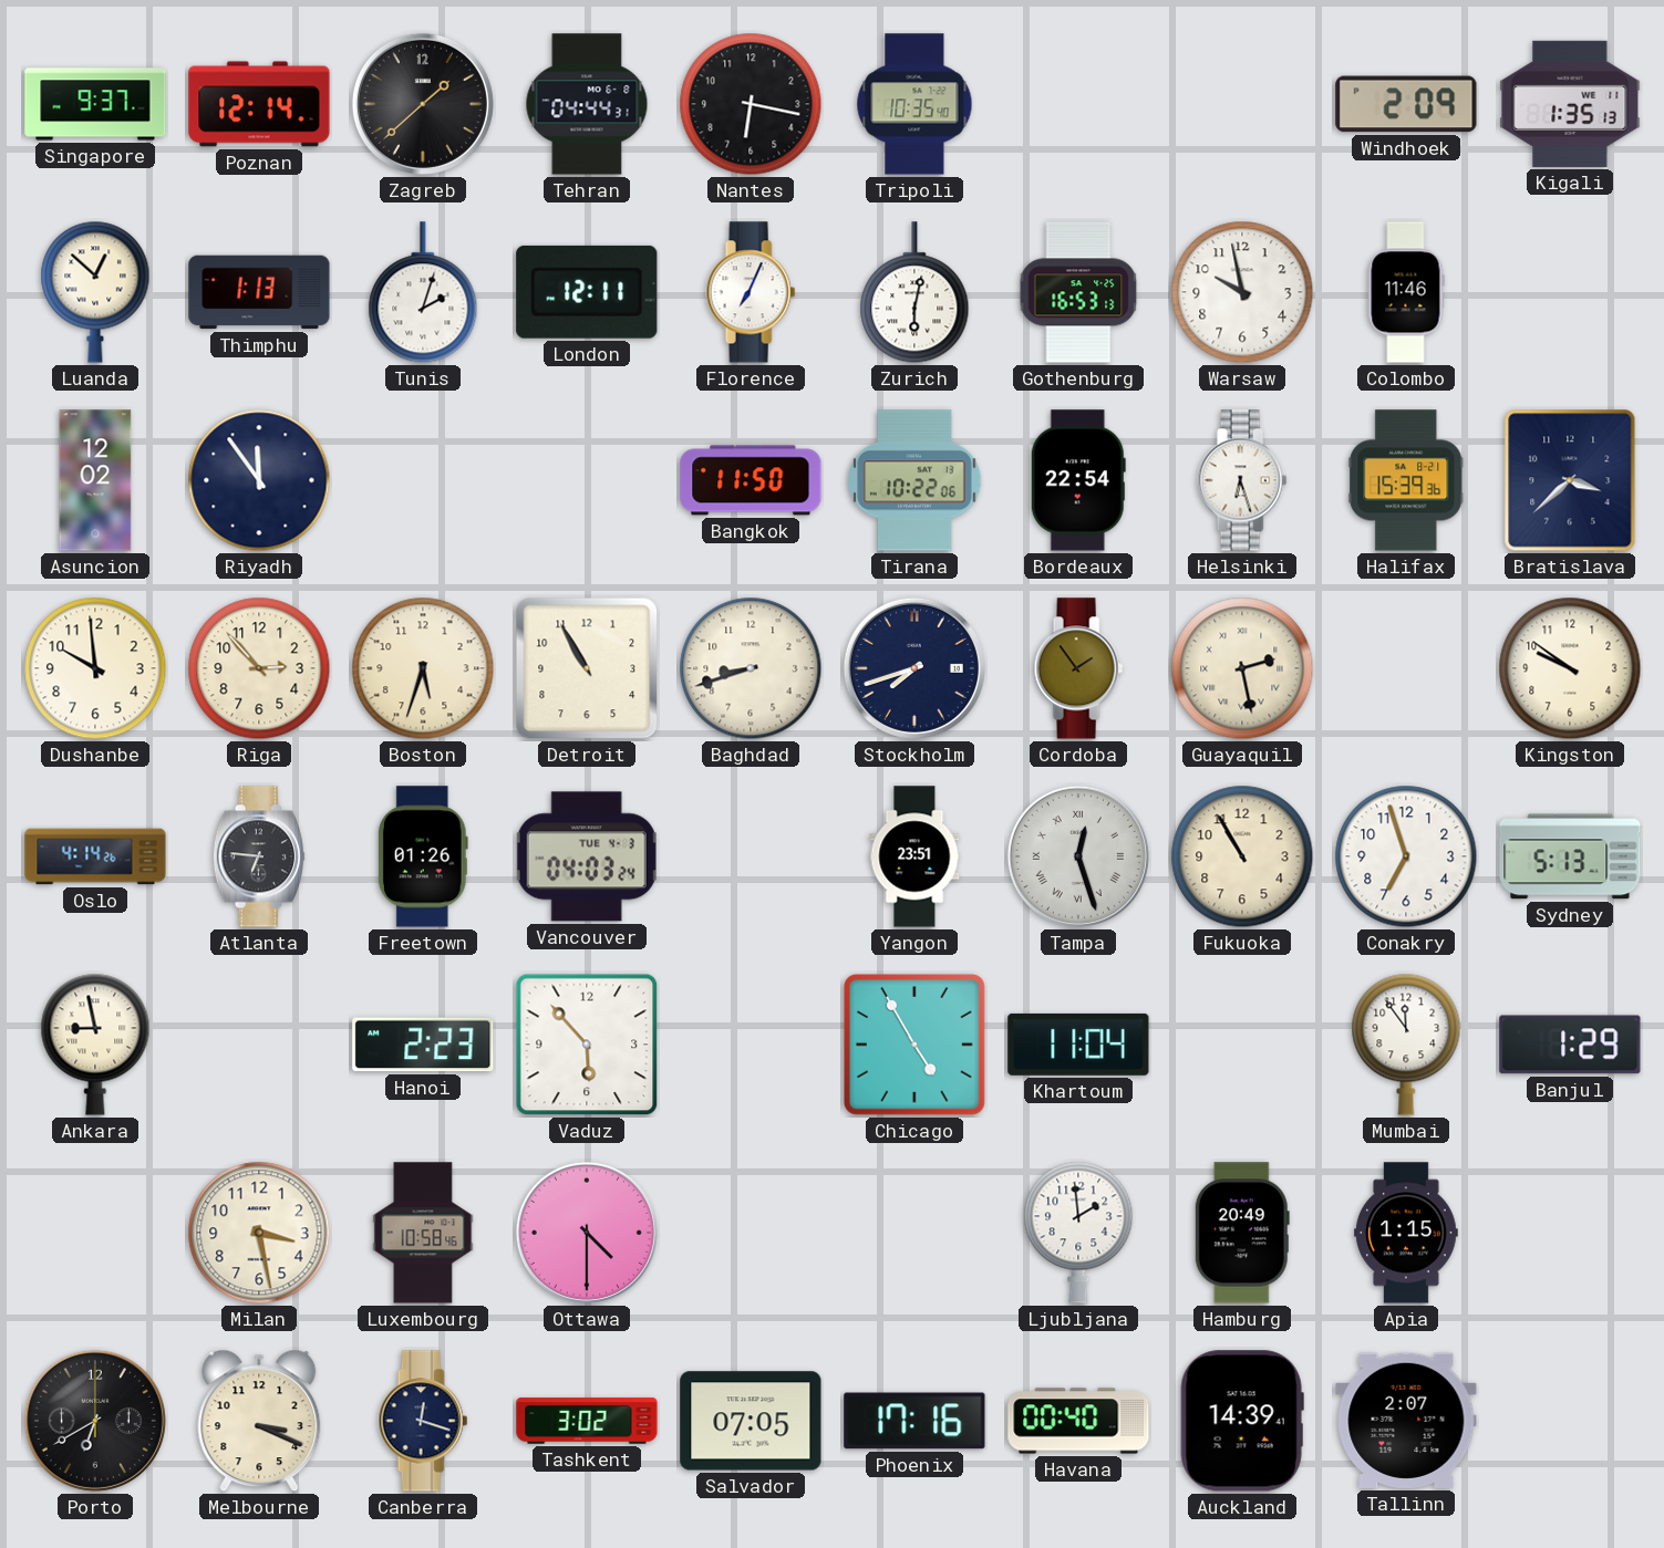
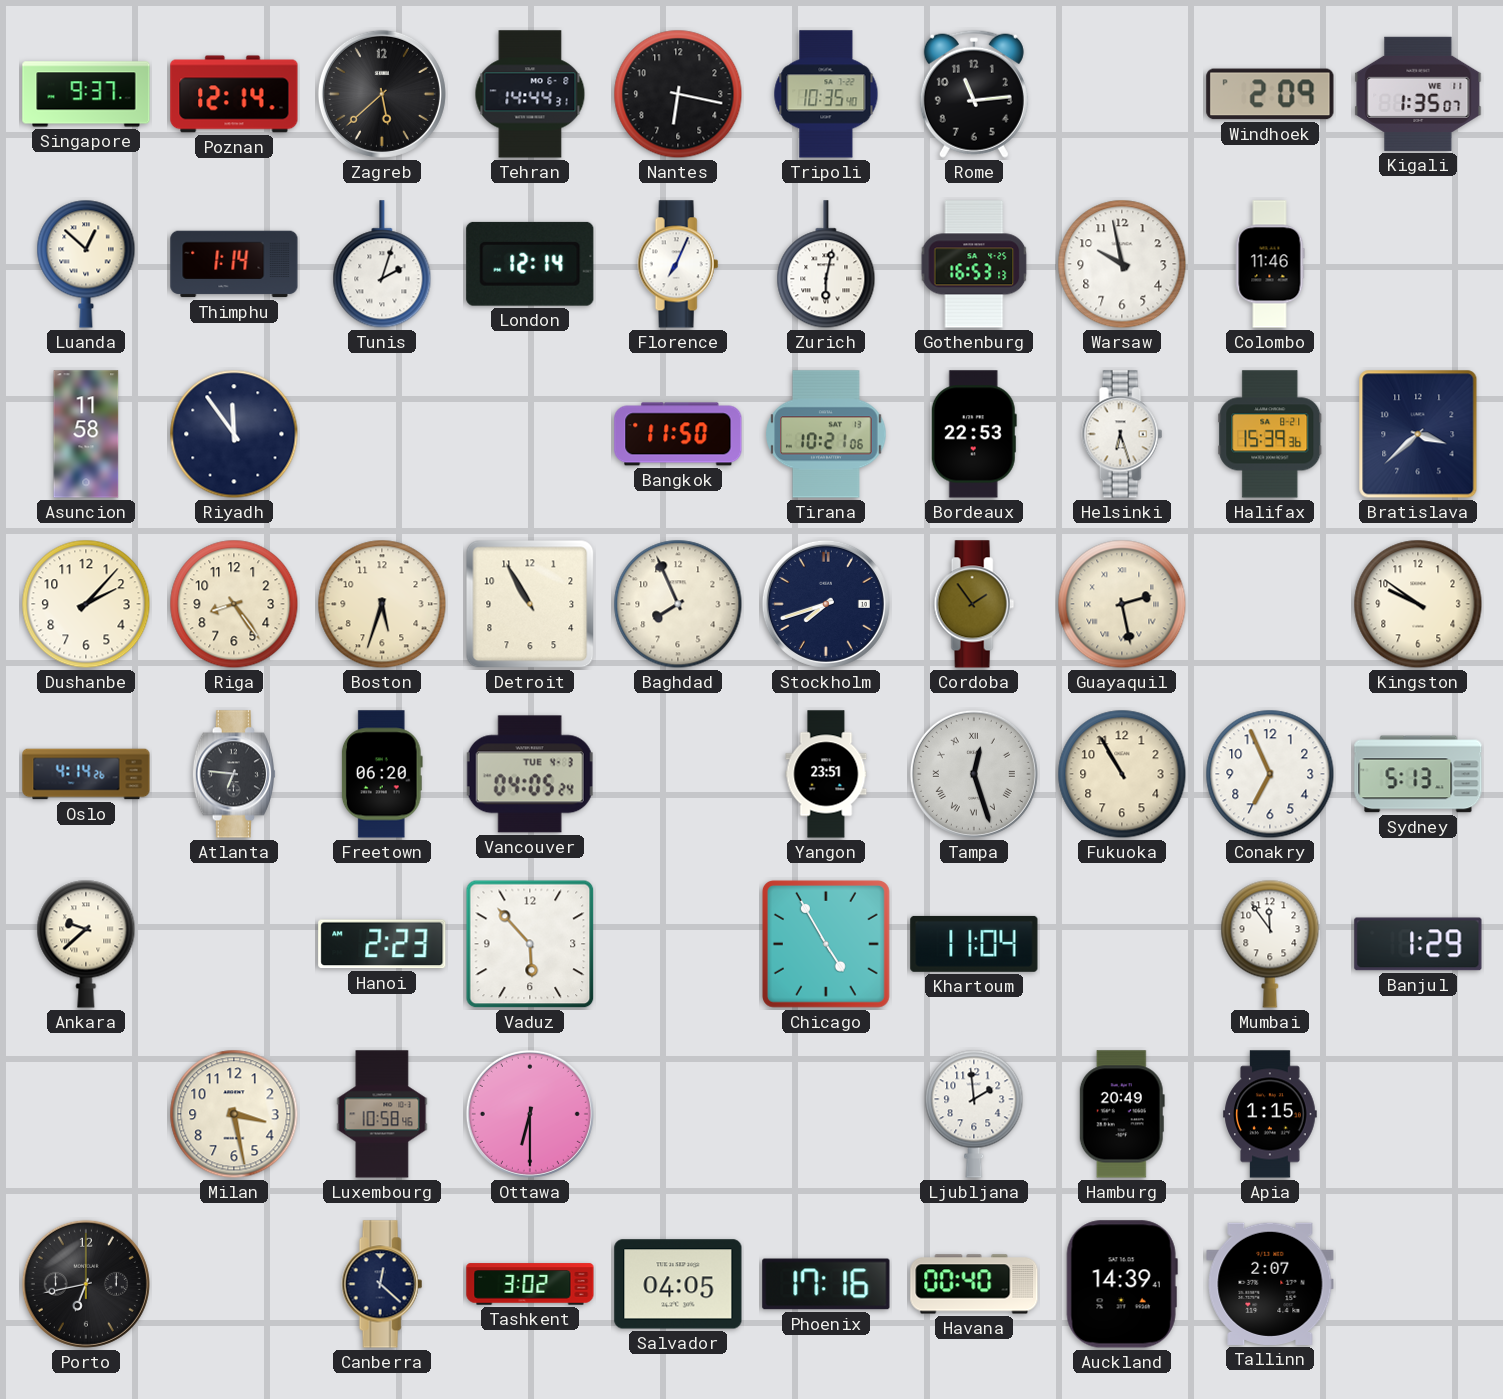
Zagreb: 1:38 -> 5:38
Tehran: 04:44 -> 14:44
Rome: none -> 11:14
Kigali: 1:35:13 -> 1:35:07
Thimphu: 1:13 -> 1:14
London: 12:11 -> 12:14
Asuncion: 12:02 -> 11:58
Tirana: 10:22 -> 10:21
Bordeaux: 22:54 -> 22:53
Dushanbe: 9:59 -> 2:07
Riga: 2:53 -> 8:24
Baghdad: 8:42 -> 7:56
Freetown: 01:26 -> 06:20
Vancouver: 04:03 -> 04:05
Conakry: 6:57 -> 6:56
Ankara: 8:58 -> 9:38
Ottawa: 4:30 -> 6:30
Porto: 6:40 -> 6:43
Melbourne: 3:19 -> none
Canberra: 12:18 -> 12:22
Salvador: 07:05 -> 04:05
